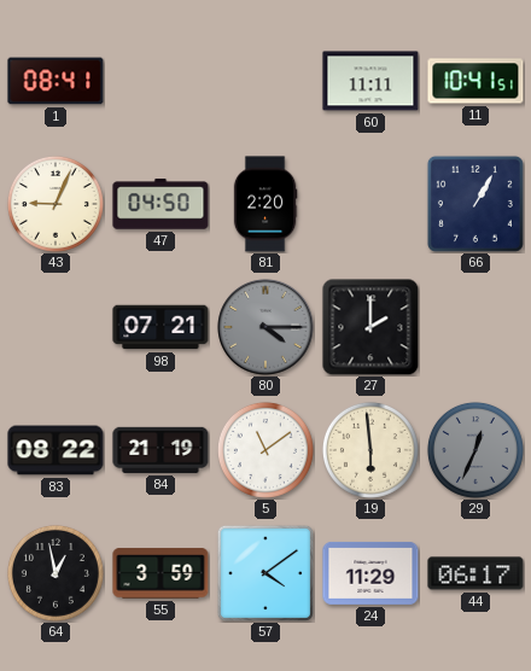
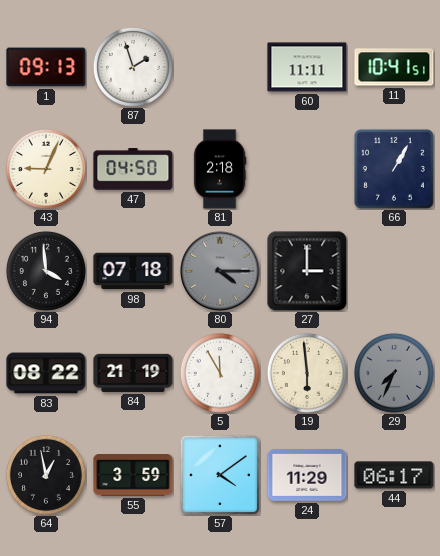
1: 08:41 -> 09:13
87: none -> 1:57
81: 2:20 -> 2:18
94: none -> 3:59
98: 07:21 -> 07:18
27: 2:00 -> 3:00
5: 11:09 -> 11:55
29: 12:34 -> 7:34
